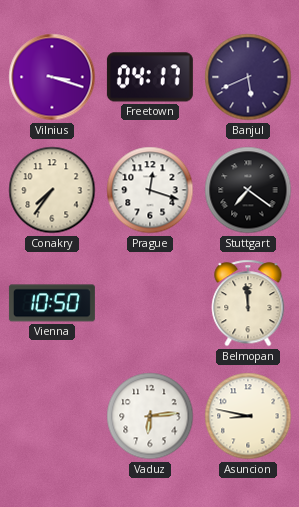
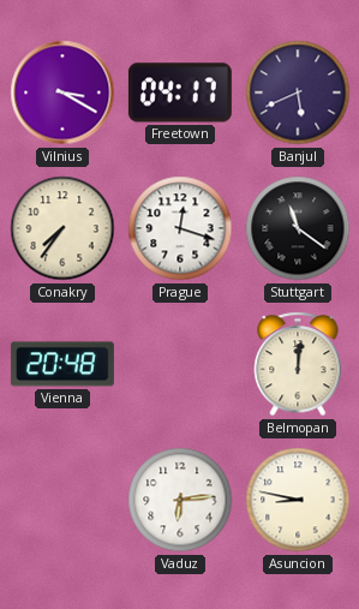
Vilnius: 3:18 -> 3:20
Stuttgart: 7:21 -> 11:21
Vienna: 10:50 -> 20:48
Belmopan: 11:59 -> 12:01
